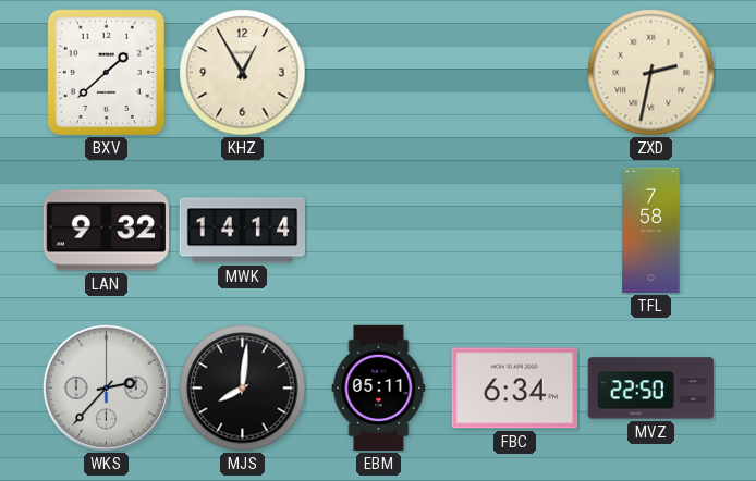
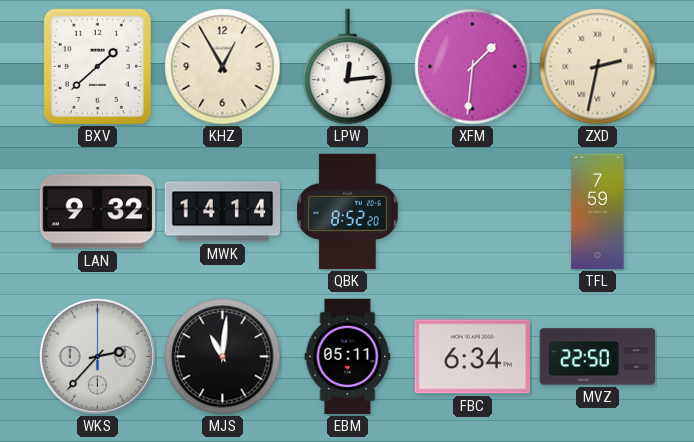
LPW: none -> 12:14
XFM: none -> 1:31
QBK: none -> 8:52
TFL: 7:58 -> 7:59
MJS: 8:01 -> 11:01
